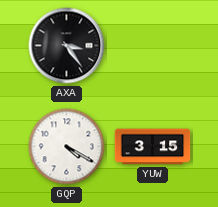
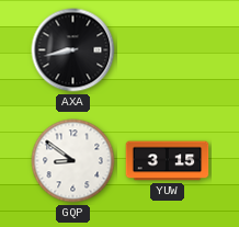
AXA: 3:24 -> 8:43
GQP: 4:20 -> 8:51
